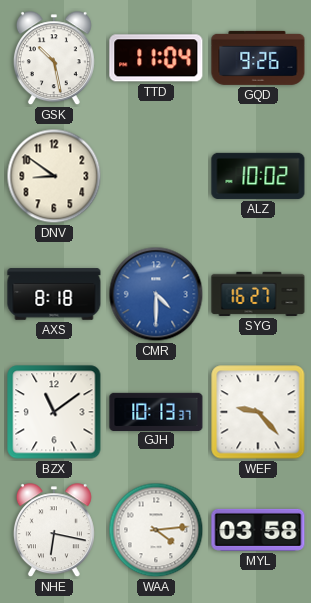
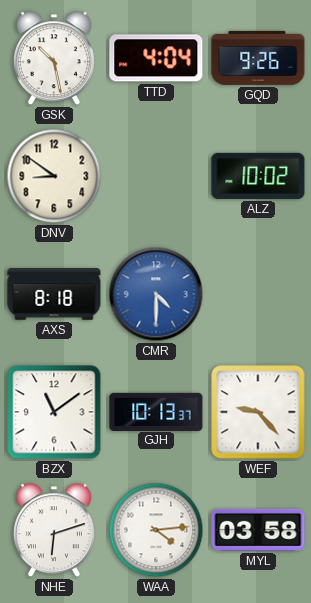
TTD: 11:04 -> 4:04
SYG: 16:27 -> none
NHE: 6:17 -> 6:12
